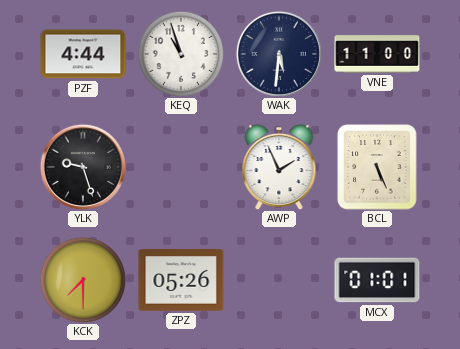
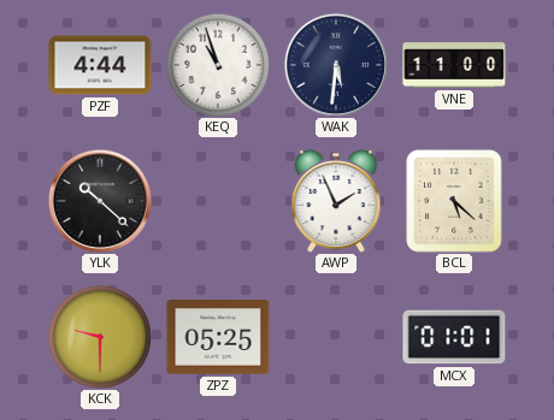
YLK: 9:27 -> 10:22
BCL: 5:26 -> 5:22
KCK: 7:30 -> 9:30
ZPZ: 05:26 -> 05:25
